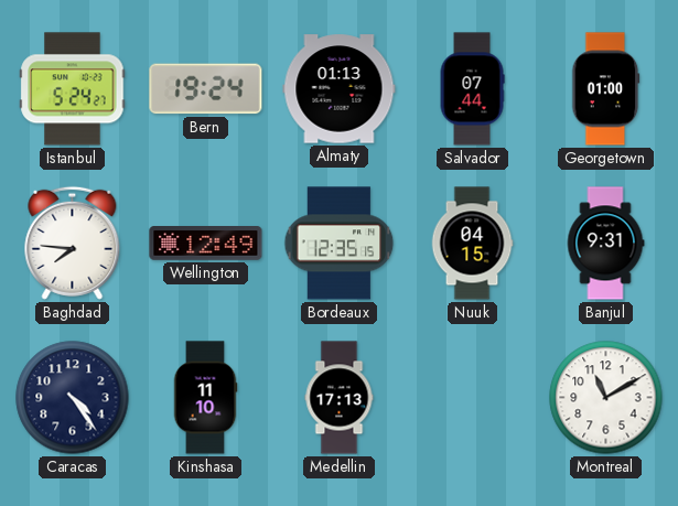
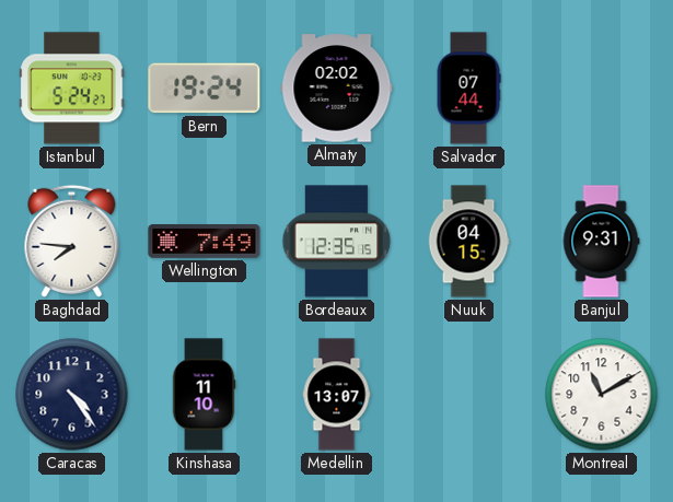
Almaty: 01:13 -> 02:02
Georgetown: 01:00 -> none
Wellington: 12:49 -> 7:49
Medellin: 17:13 -> 13:07
